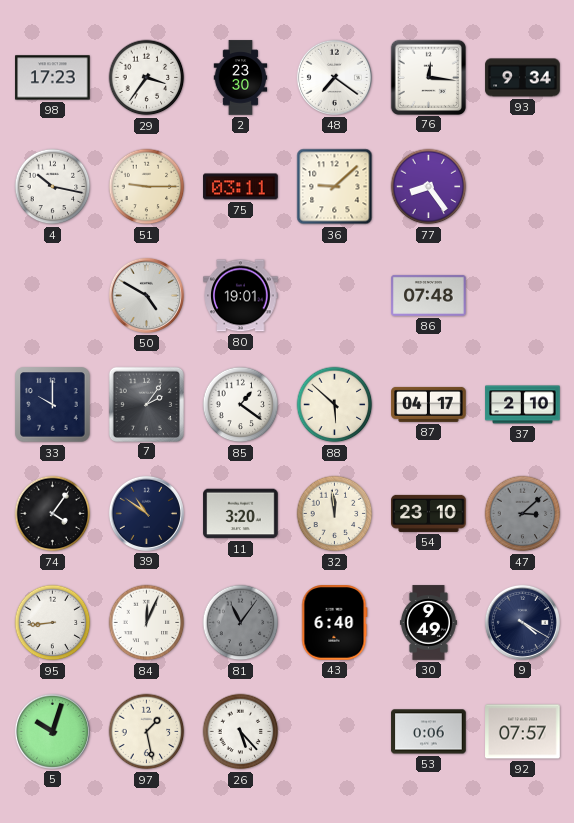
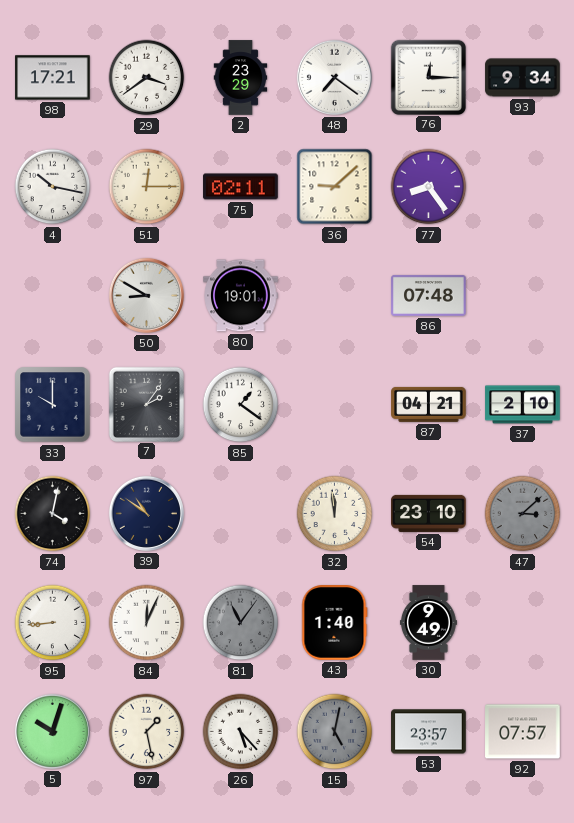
98: 17:23 -> 17:21
29: 3:36 -> 3:39
2: 23:30 -> 23:29
76: 12:16 -> 12:15
51: 9:15 -> 12:15
75: 03:11 -> 02:11
50: 4:50 -> 8:50
88: 5:52 -> none
87: 04:17 -> 04:21
74: 4:06 -> 4:02
11: 3:20 -> none
43: 6:40 -> 1:40
9: 4:20 -> none
15: none -> 5:02
53: 0:06 -> 23:57
